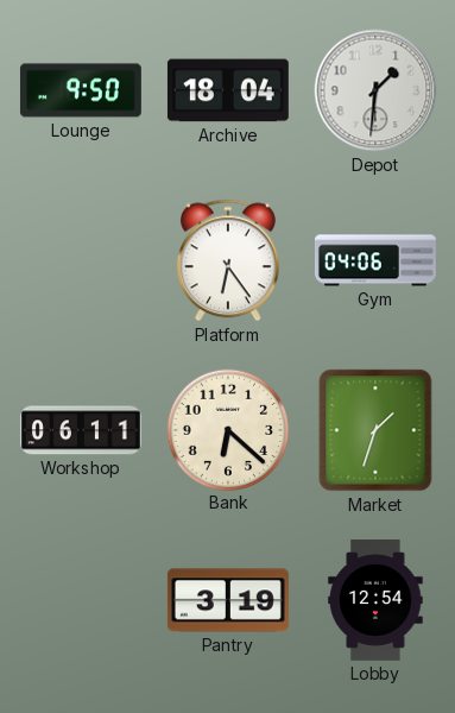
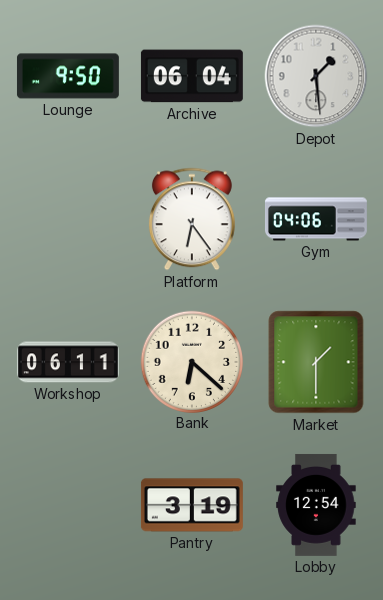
Archive: 18:04 -> 06:04
Depot: 1:31 -> 1:29
Market: 1:33 -> 1:30
